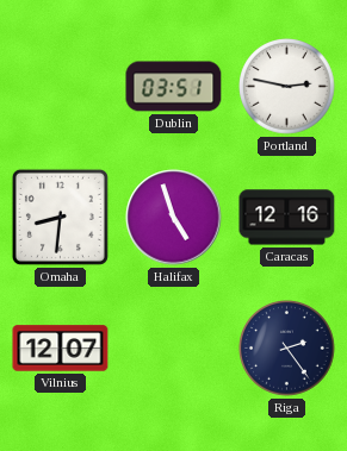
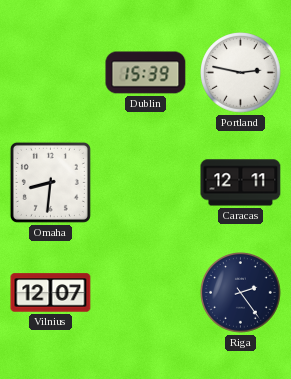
Dublin: 03:51 -> 15:39
Halifax: 4:57 -> none
Caracas: 12:16 -> 12:11
